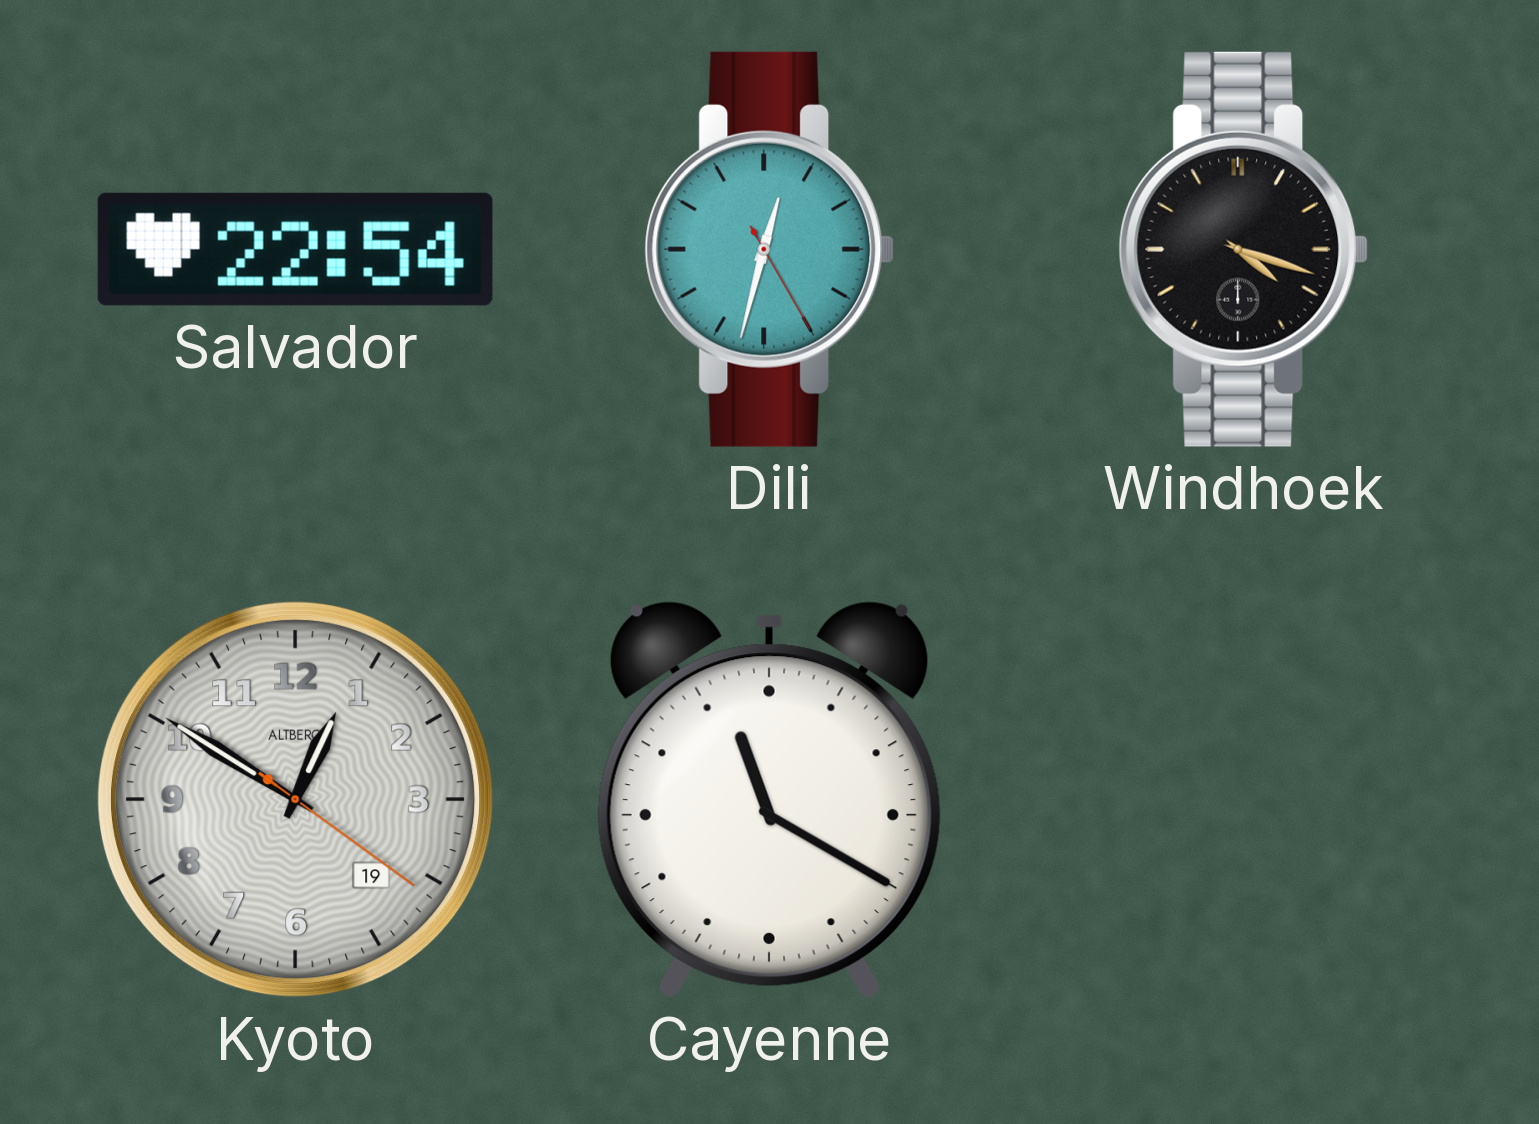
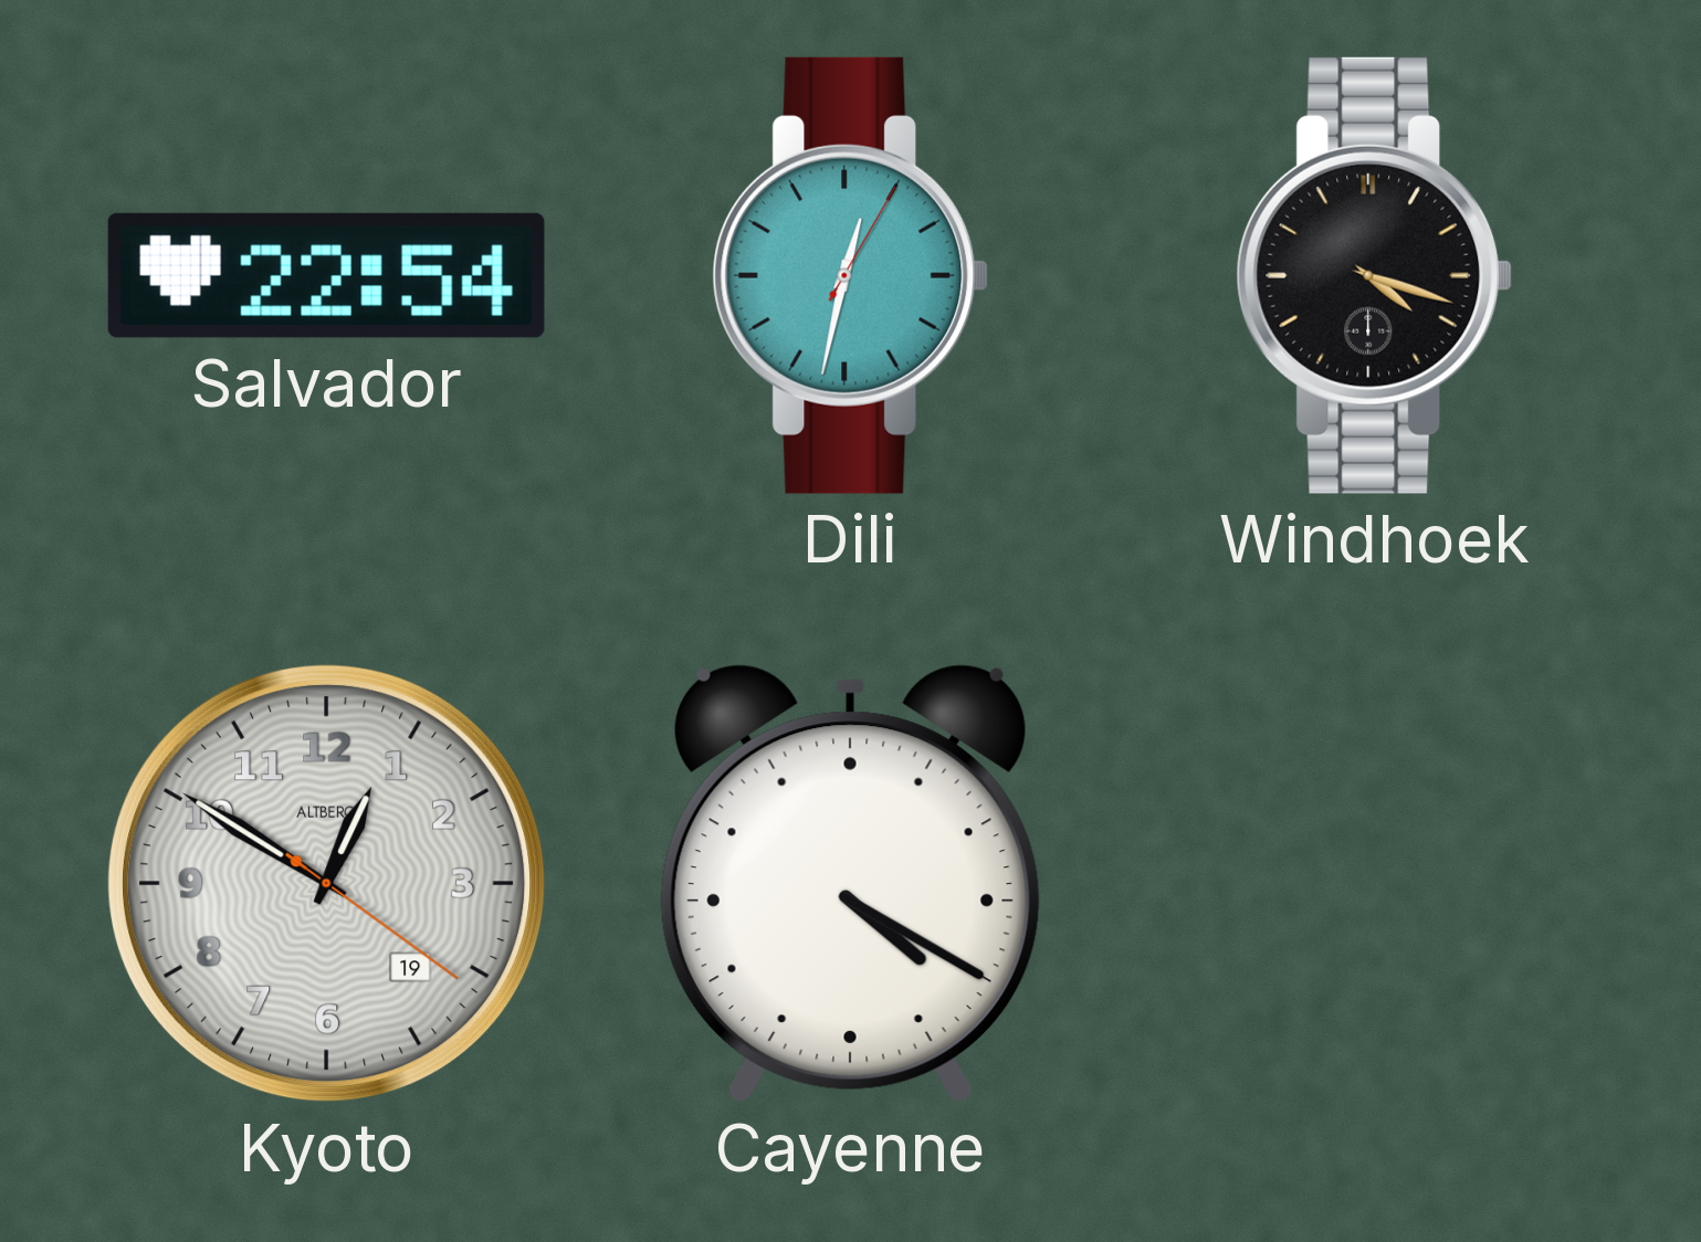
Dili: 12:32:25 -> 12:32:05
Cayenne: 11:20 -> 4:20
